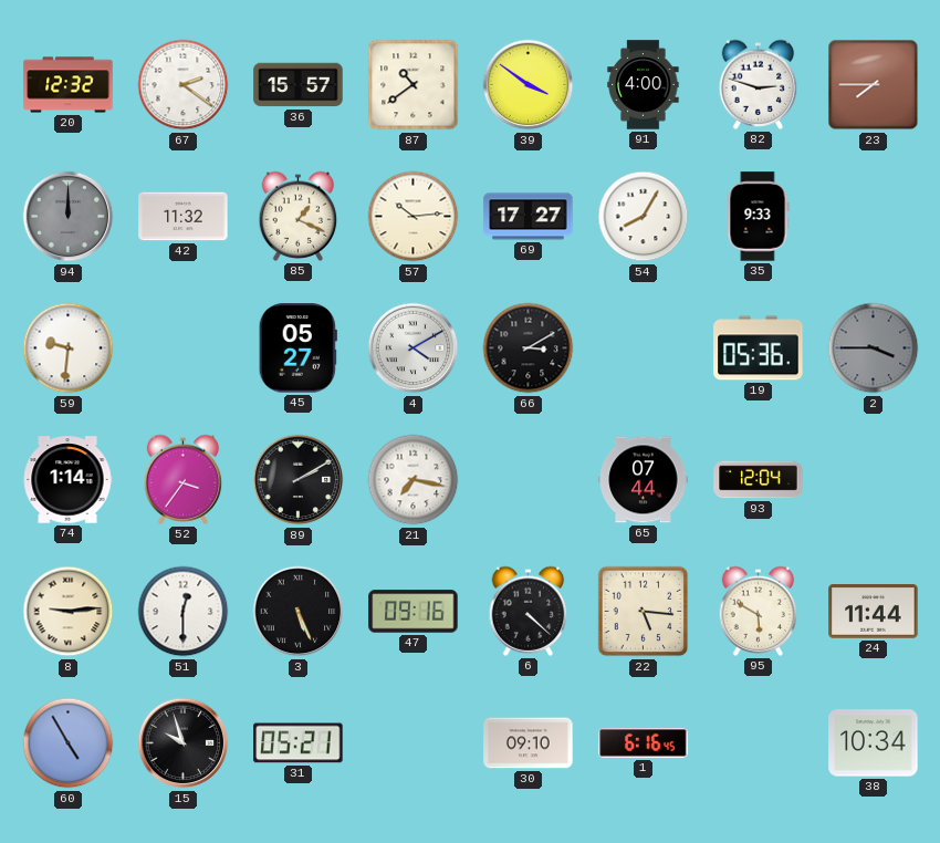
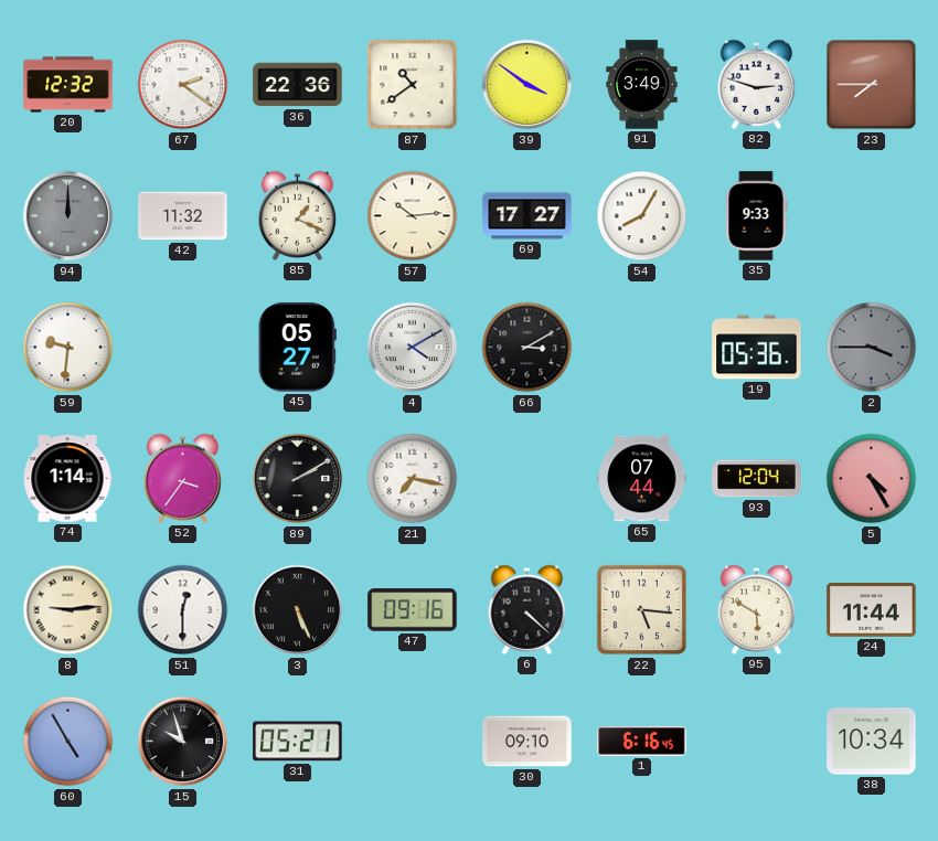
36: 15:57 -> 22:36
91: 4:00 -> 3:49
5: none -> 4:25
